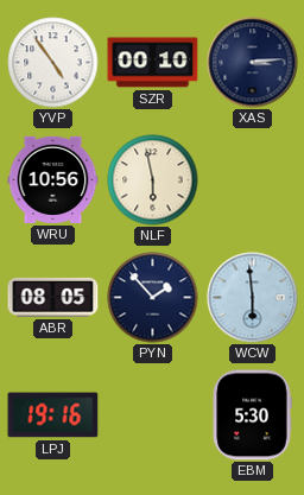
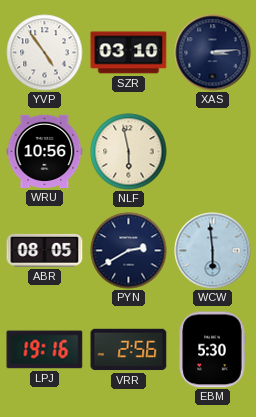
SZR: 00:10 -> 03:10
PYN: 1:53 -> 2:40
VRR: none -> 2:56
